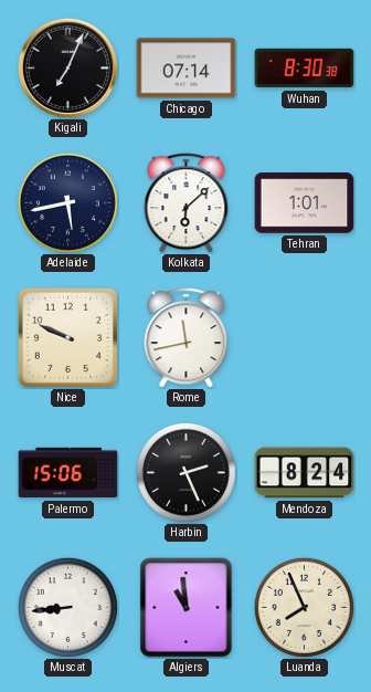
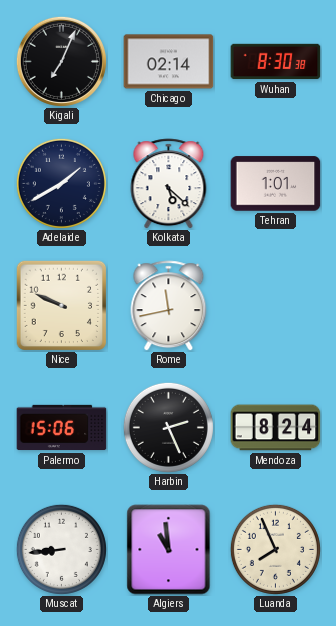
Chicago: 07:14 -> 02:14
Adelaide: 5:43 -> 1:40
Kolkata: 6:08 -> 5:22
